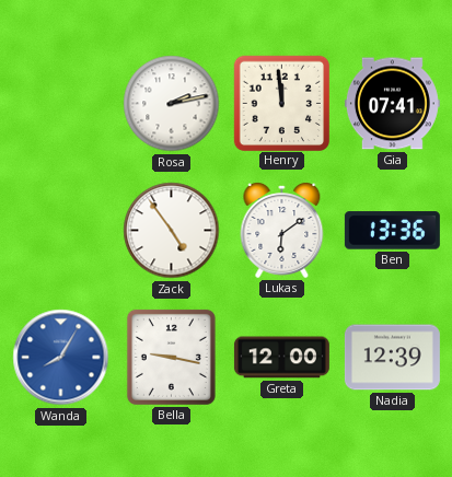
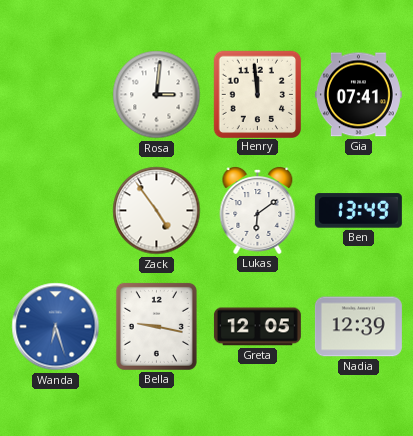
Rosa: 2:13 -> 3:01
Ben: 13:36 -> 13:49
Wanda: 8:05 -> 6:27
Greta: 12:00 -> 12:05
